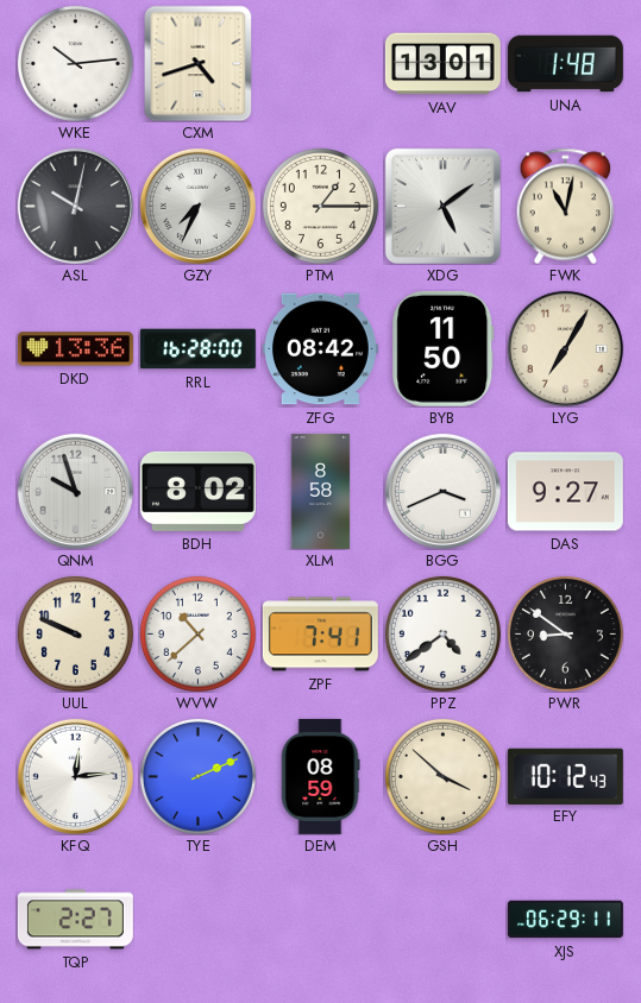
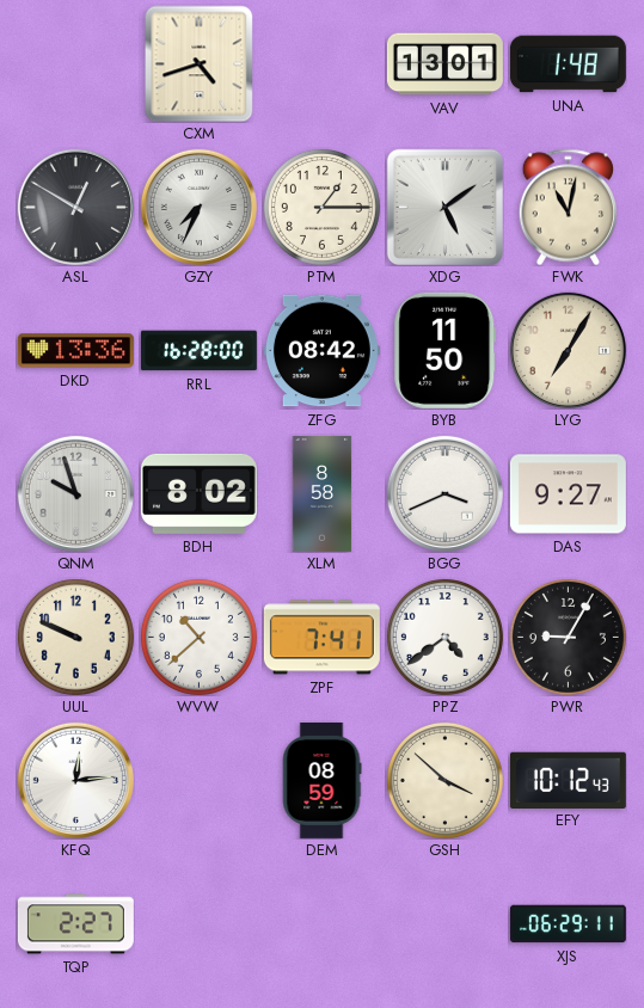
WKE: 10:14 -> none
ASL: 10:02 -> 12:50
PWR: 8:51 -> 9:05
TYE: 2:11 -> none
